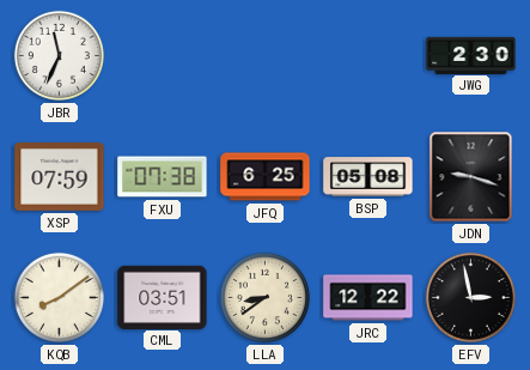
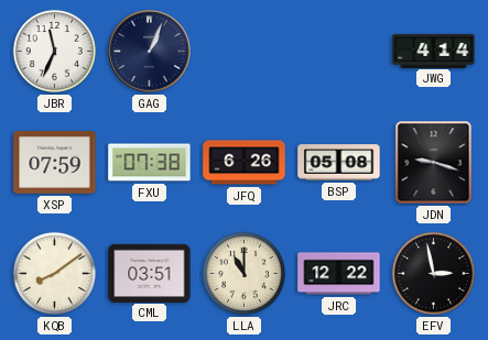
GAG: none -> 1:04
JWG: 2:30 -> 4:14
JFQ: 6:25 -> 6:26
LLA: 8:39 -> 11:00
